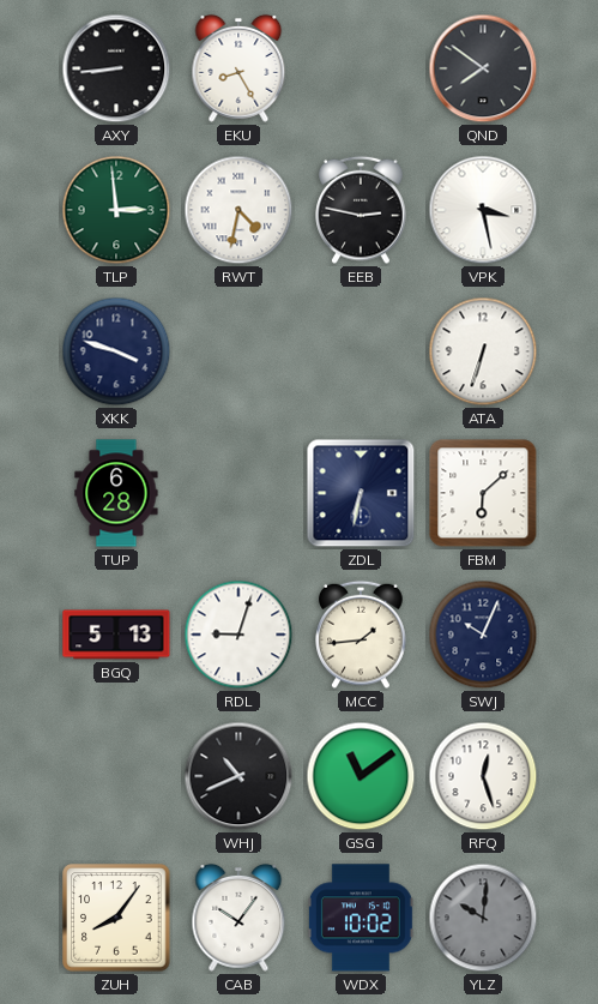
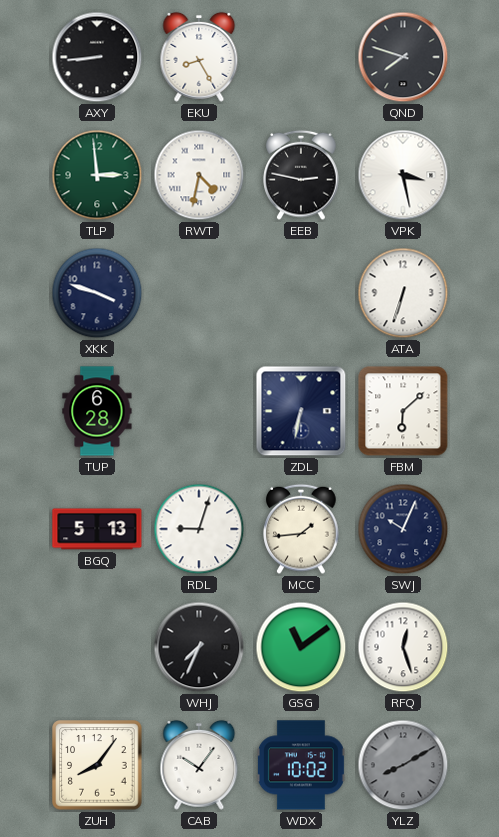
QND: 7:51 -> 7:48
WHJ: 10:41 -> 7:34
YLZ: 10:01 -> 8:10
